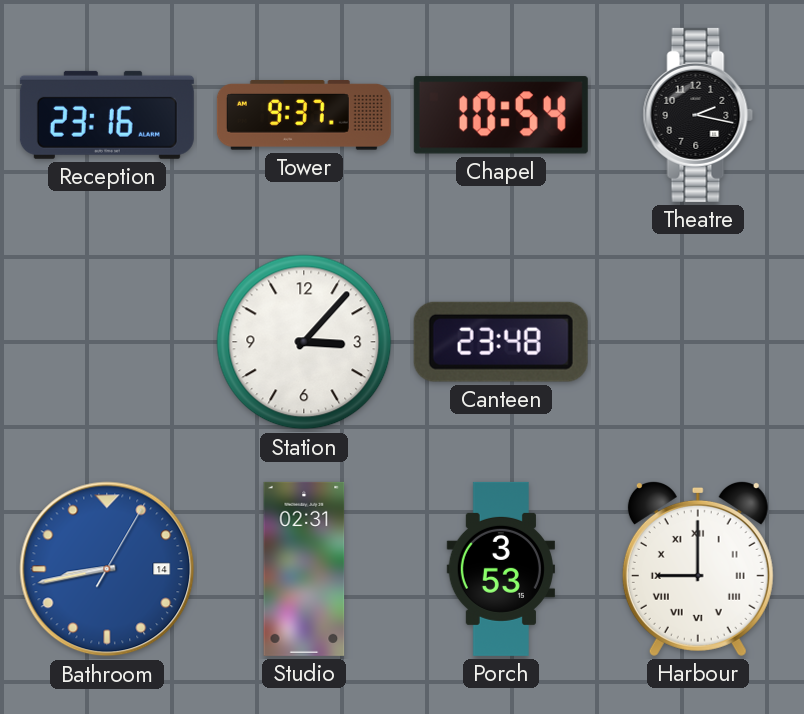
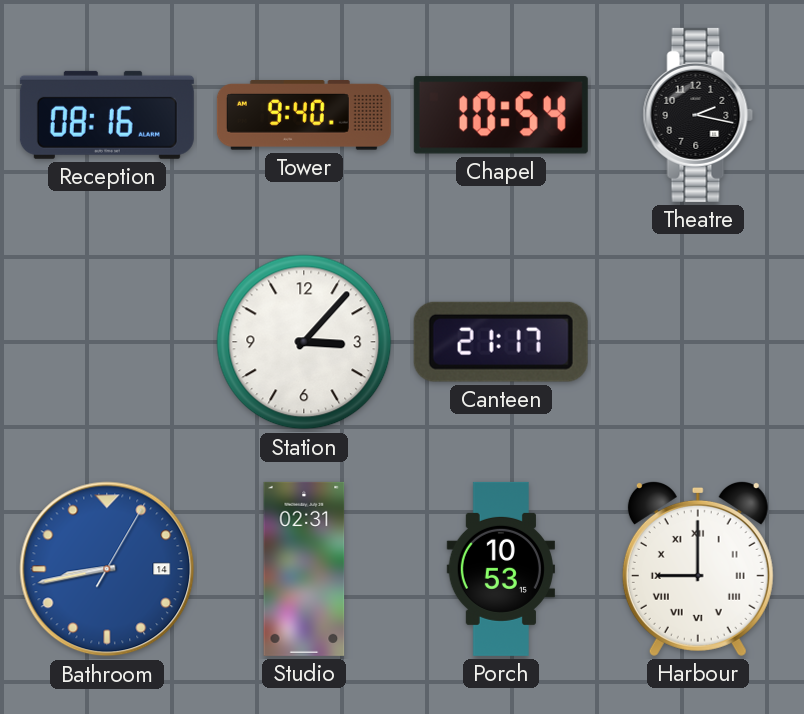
Reception: 23:16 -> 08:16
Tower: 9:37 -> 9:40
Canteen: 23:48 -> 21:17
Porch: 3:53 -> 10:53
